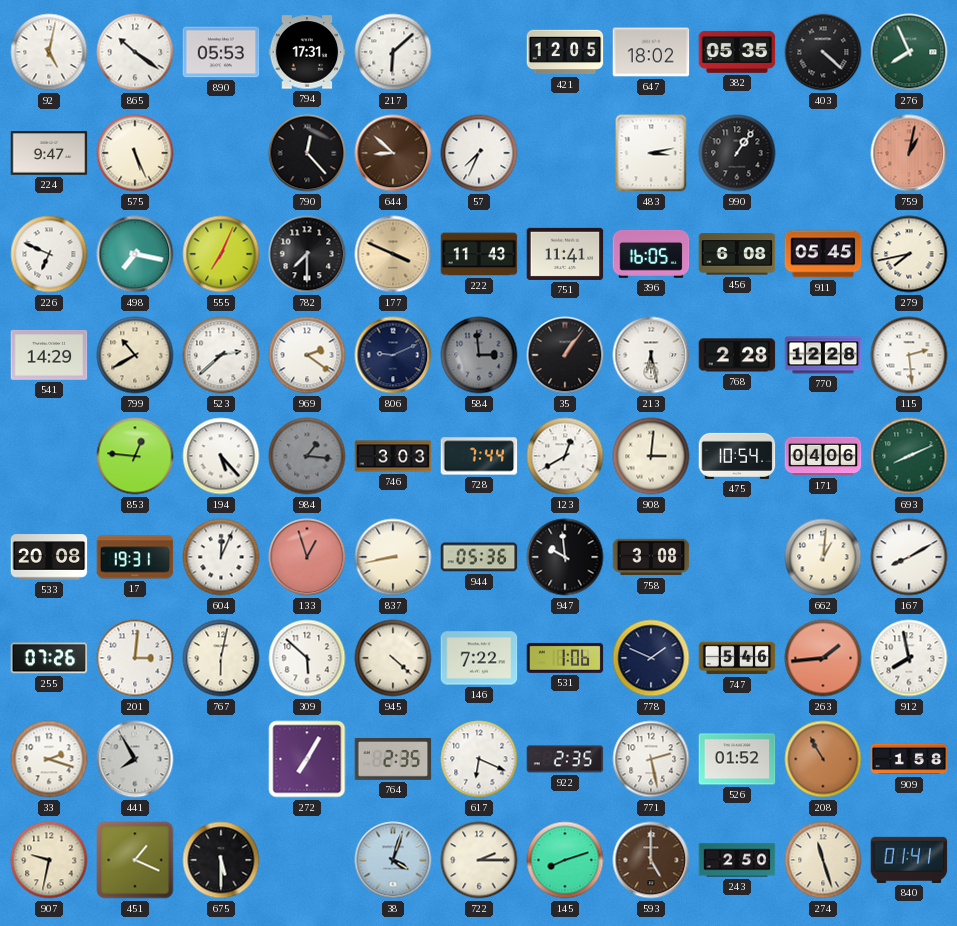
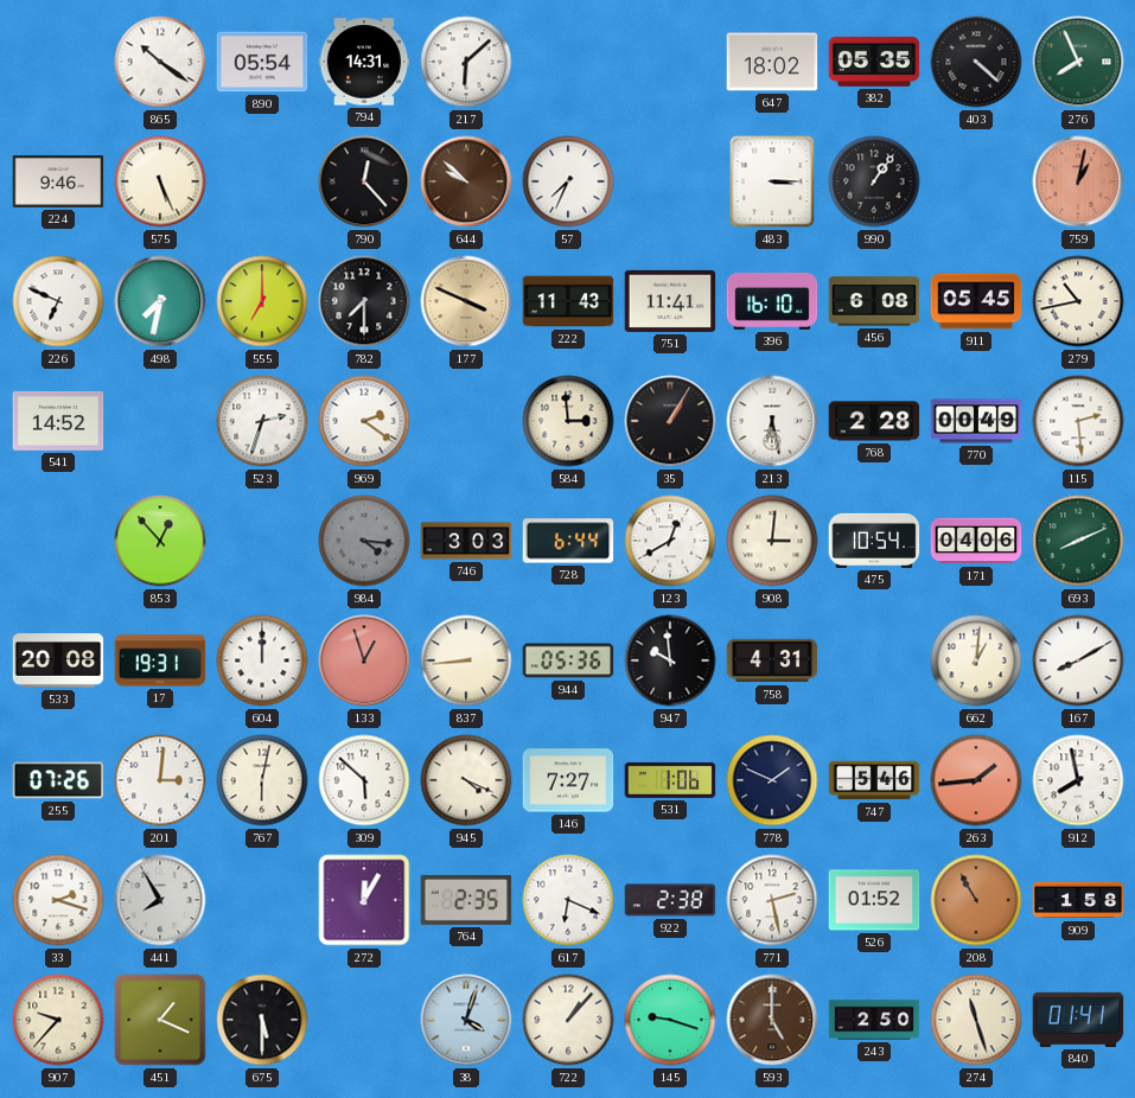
92: 5:02 -> none
890: 05:53 -> 05:54
794: 17:31 -> 14:31
421: 12:05 -> none
224: 9:47 -> 9:46
644: 8:52 -> 9:52
483: 3:13 -> 3:15
498: 7:17 -> 7:32
555: 7:04 -> 7:00
396: 16:05 -> 16:10
279: 7:43 -> 10:43
541: 14:29 -> 14:52
799: 10:40 -> none
523: 2:38 -> 2:33
806: 9:11 -> none
584 dial: grey -> cream
35: 1:06 -> 1:05
770: 12:28 -> 00:49
853: 12:46 -> 12:53
194: 5:23 -> none
984: 1:16 -> 4:16
728: 7:44 -> 6:44
604: 12:04 -> 12:00
837: 8:43 -> 8:44
758: 3:08 -> 4:31
945: 4:22 -> 4:19
146: 7:22 -> 7:27
272: 7:05 -> 12:05
922: 2:35 -> 2:38
907: 9:32 -> 9:37
722: 2:15 -> 1:07
145: 8:12 -> 9:18
